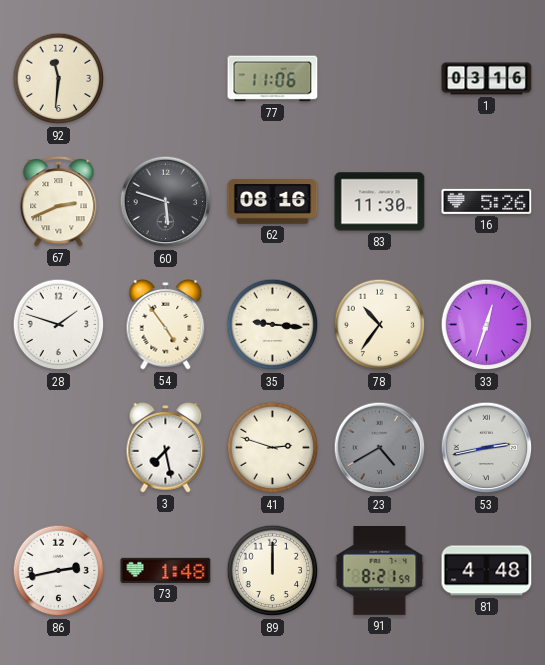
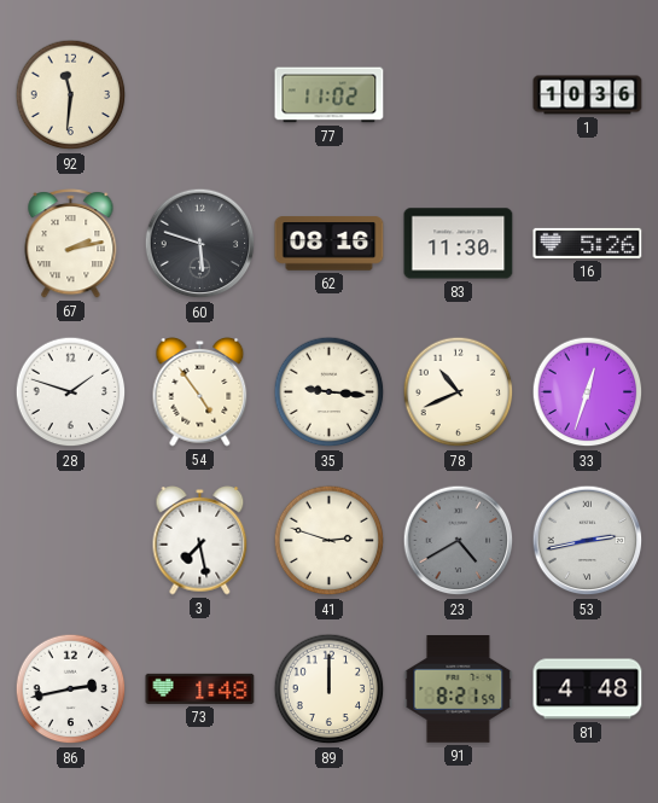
77: 11:06 -> 11:02
1: 03:16 -> 10:36
67: 2:41 -> 2:13
78: 10:36 -> 10:41
